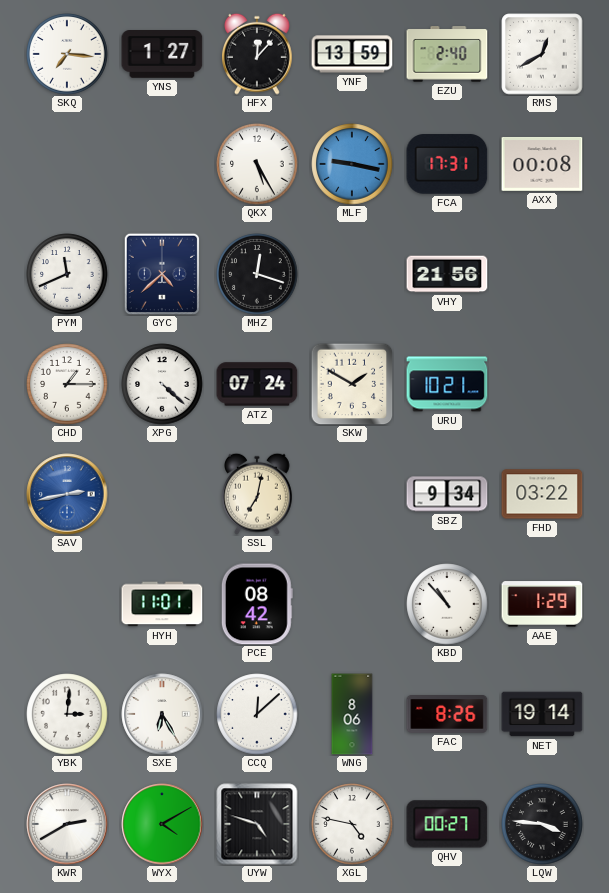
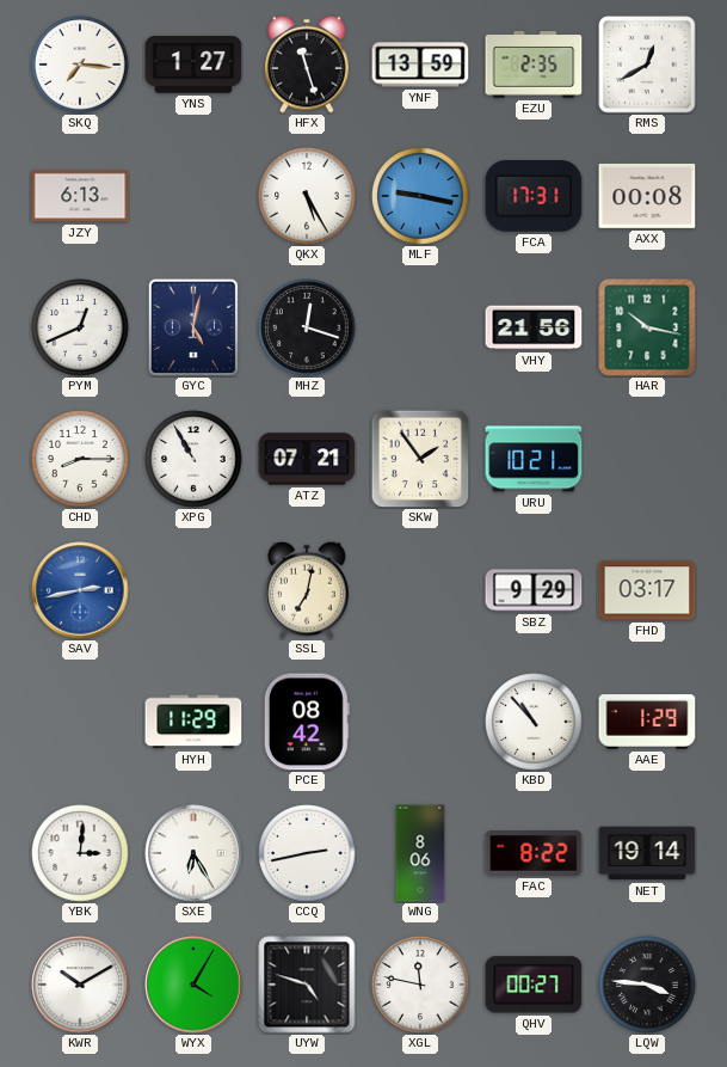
HFX: 12:07 -> 11:27
EZU: 2:40 -> 2:35
JZY: none -> 6:13
PYM: 11:41 -> 12:41
GYC: 4:38 -> 5:02
HAR: none -> 10:17
CHD: 1:15 -> 8:15
XPG: 4:22 -> 10:55
ATZ: 07:24 -> 07:21
SKW: 1:50 -> 1:54
SBZ: 9:34 -> 9:29
FHD: 03:22 -> 03:17
HYH: 11:01 -> 11:29
CCQ: 12:08 -> 2:43
FAC: 8:26 -> 8:22
KWR: 2:40 -> 10:10
WYX: 4:10 -> 4:05
XGL: 4:47 -> 11:47
